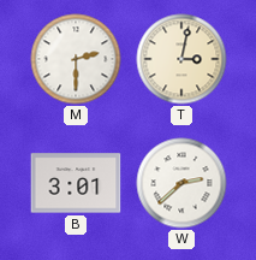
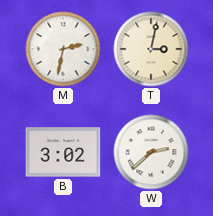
M: 2:30 -> 2:32
B: 3:01 -> 3:02
